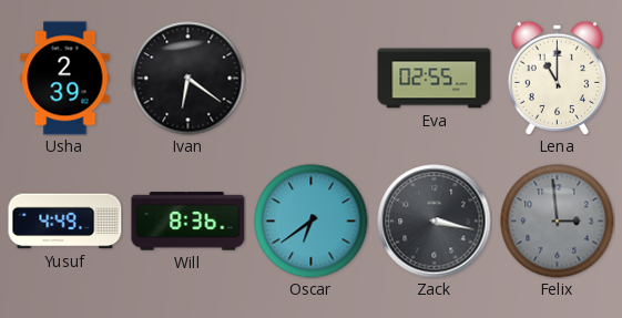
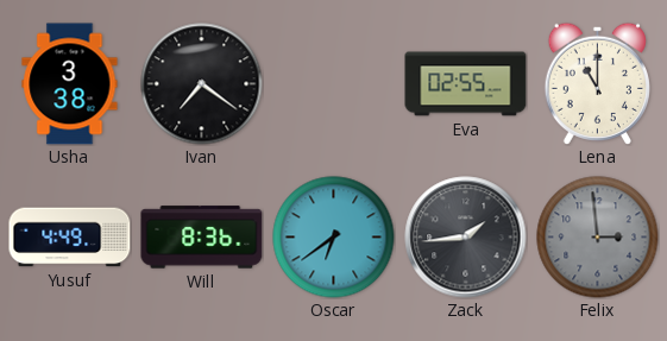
Usha: 2:39 -> 3:38
Ivan: 6:21 -> 7:21
Zack: 3:17 -> 1:44
